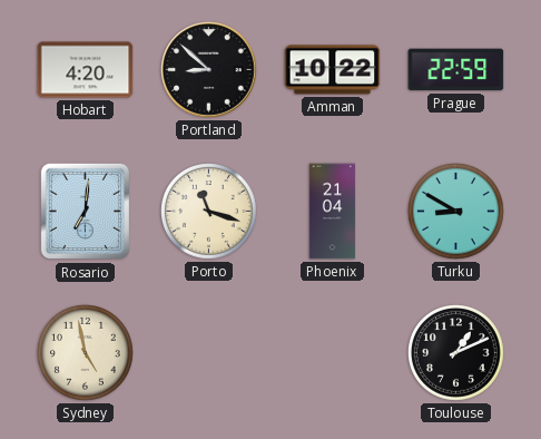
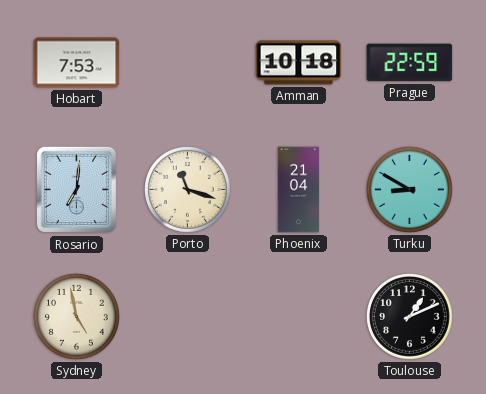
Hobart: 4:20 -> 7:53
Portland: 8:52 -> none
Amman: 10:22 -> 10:18
